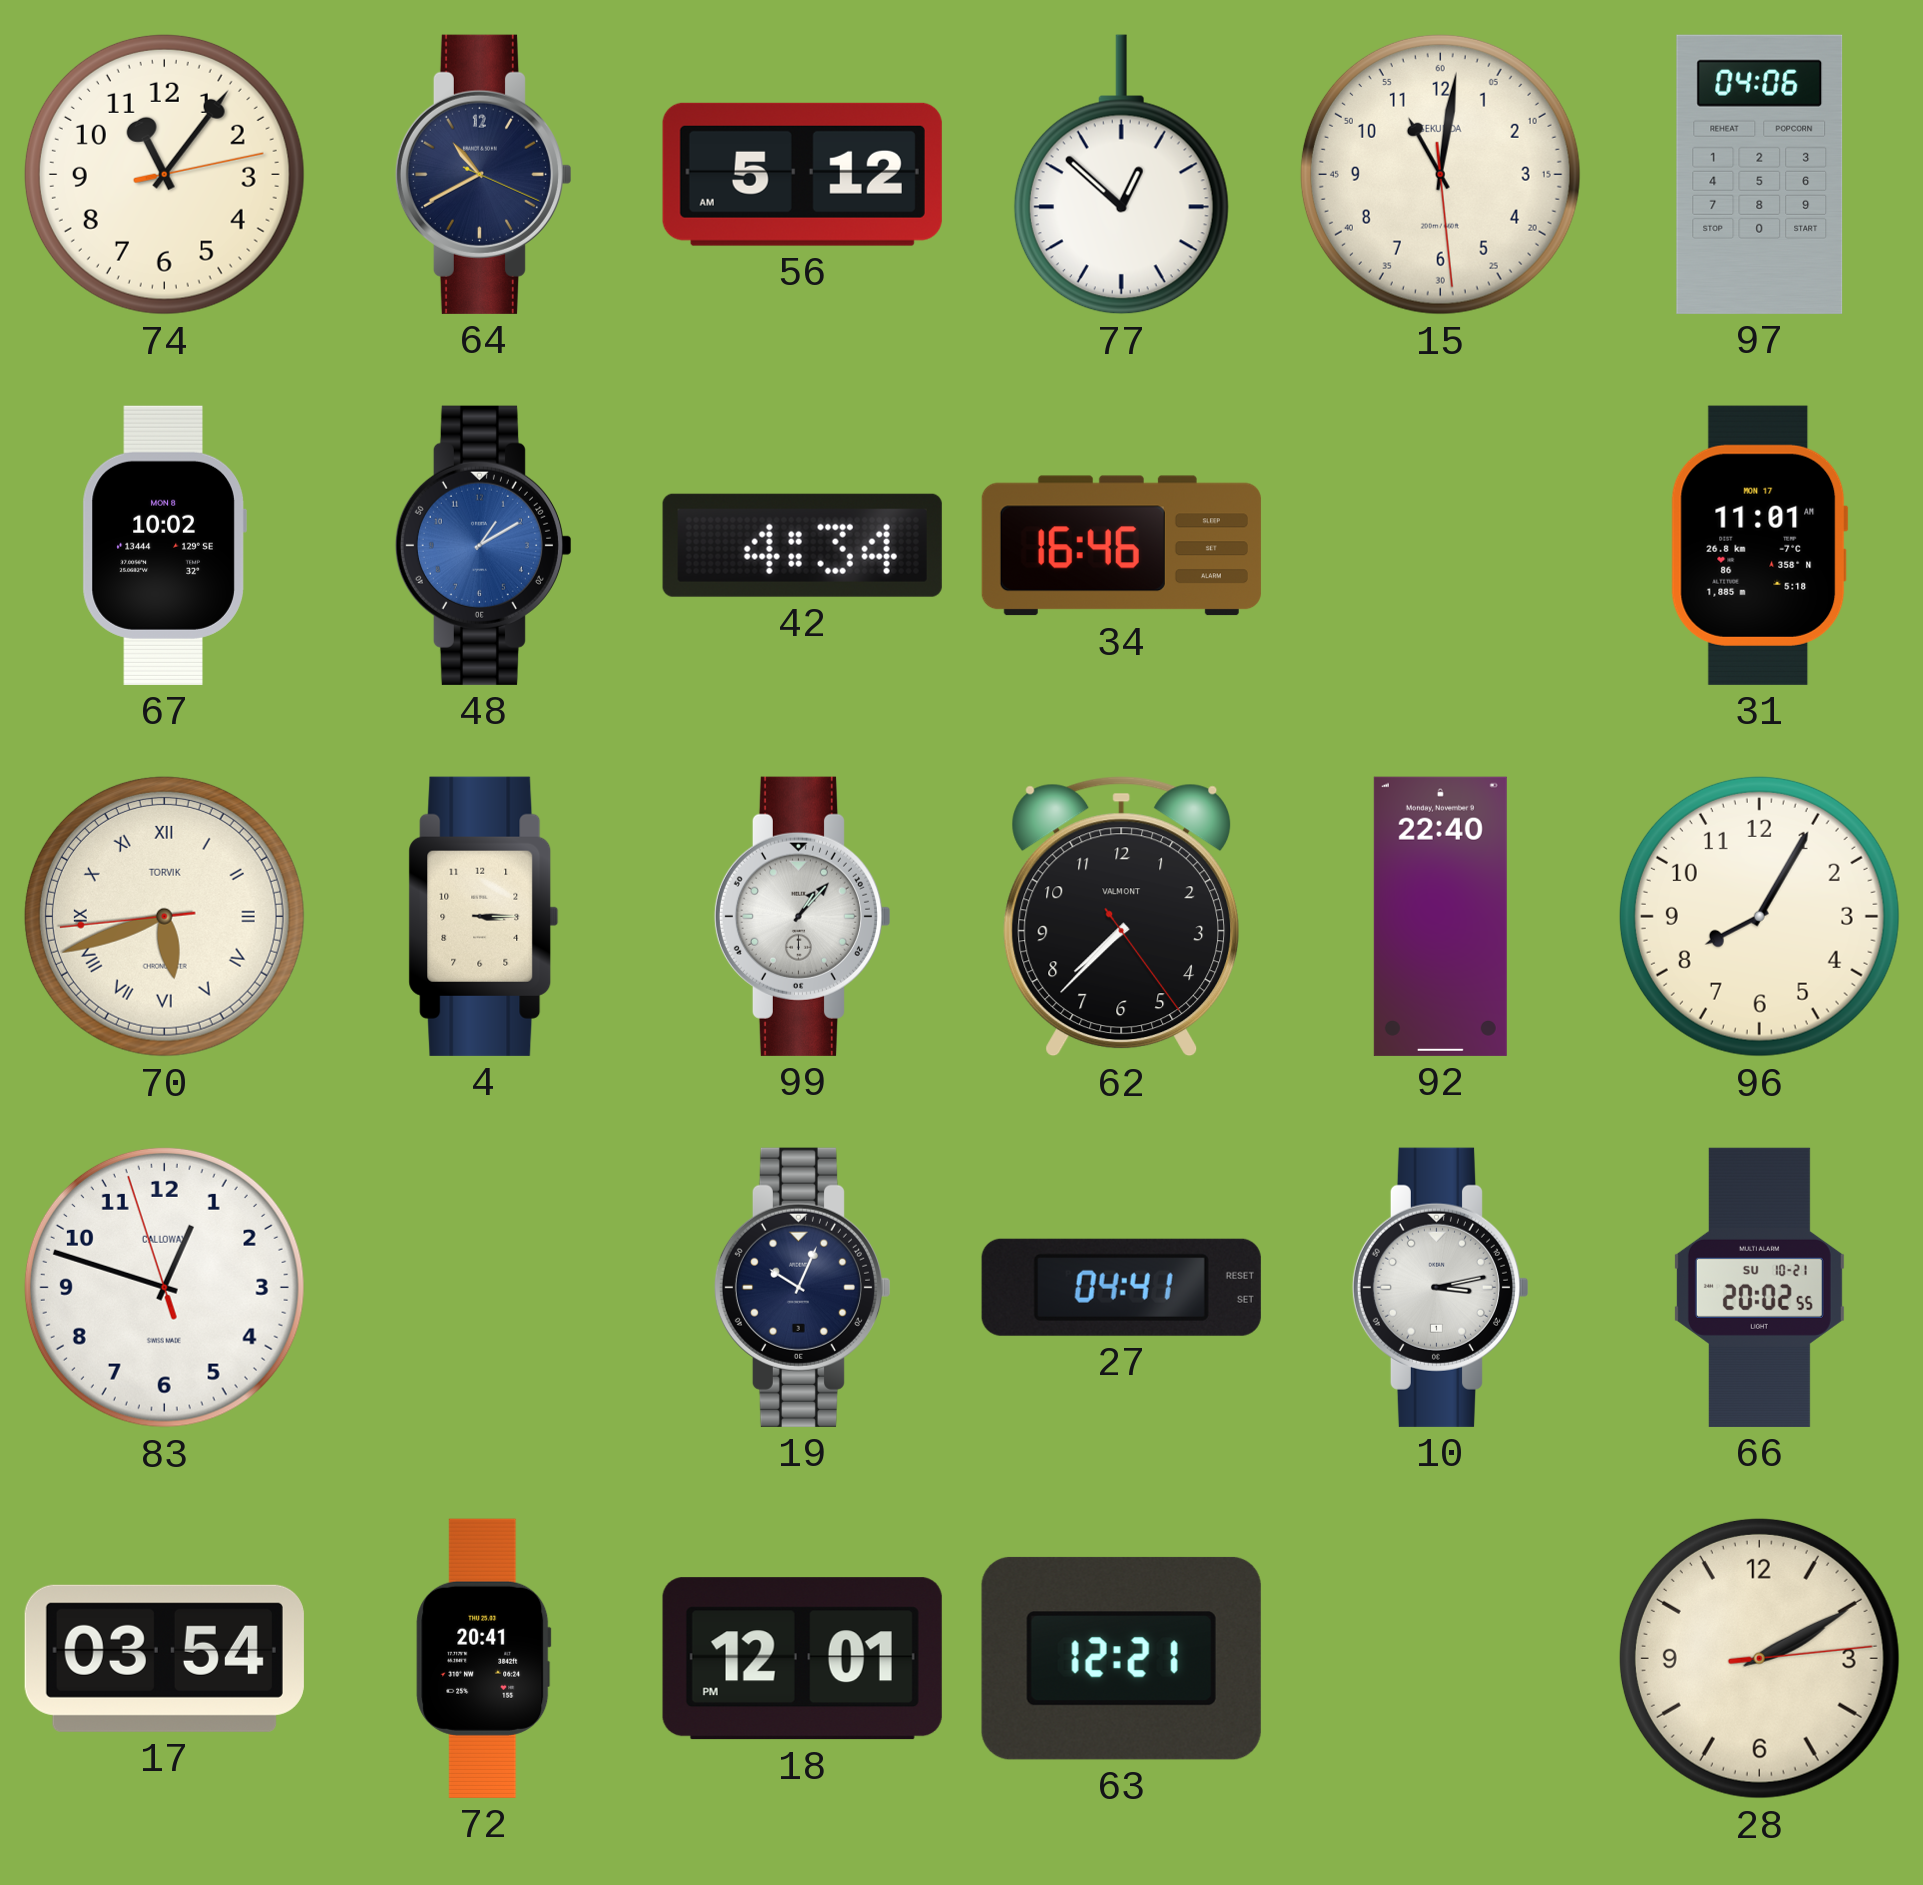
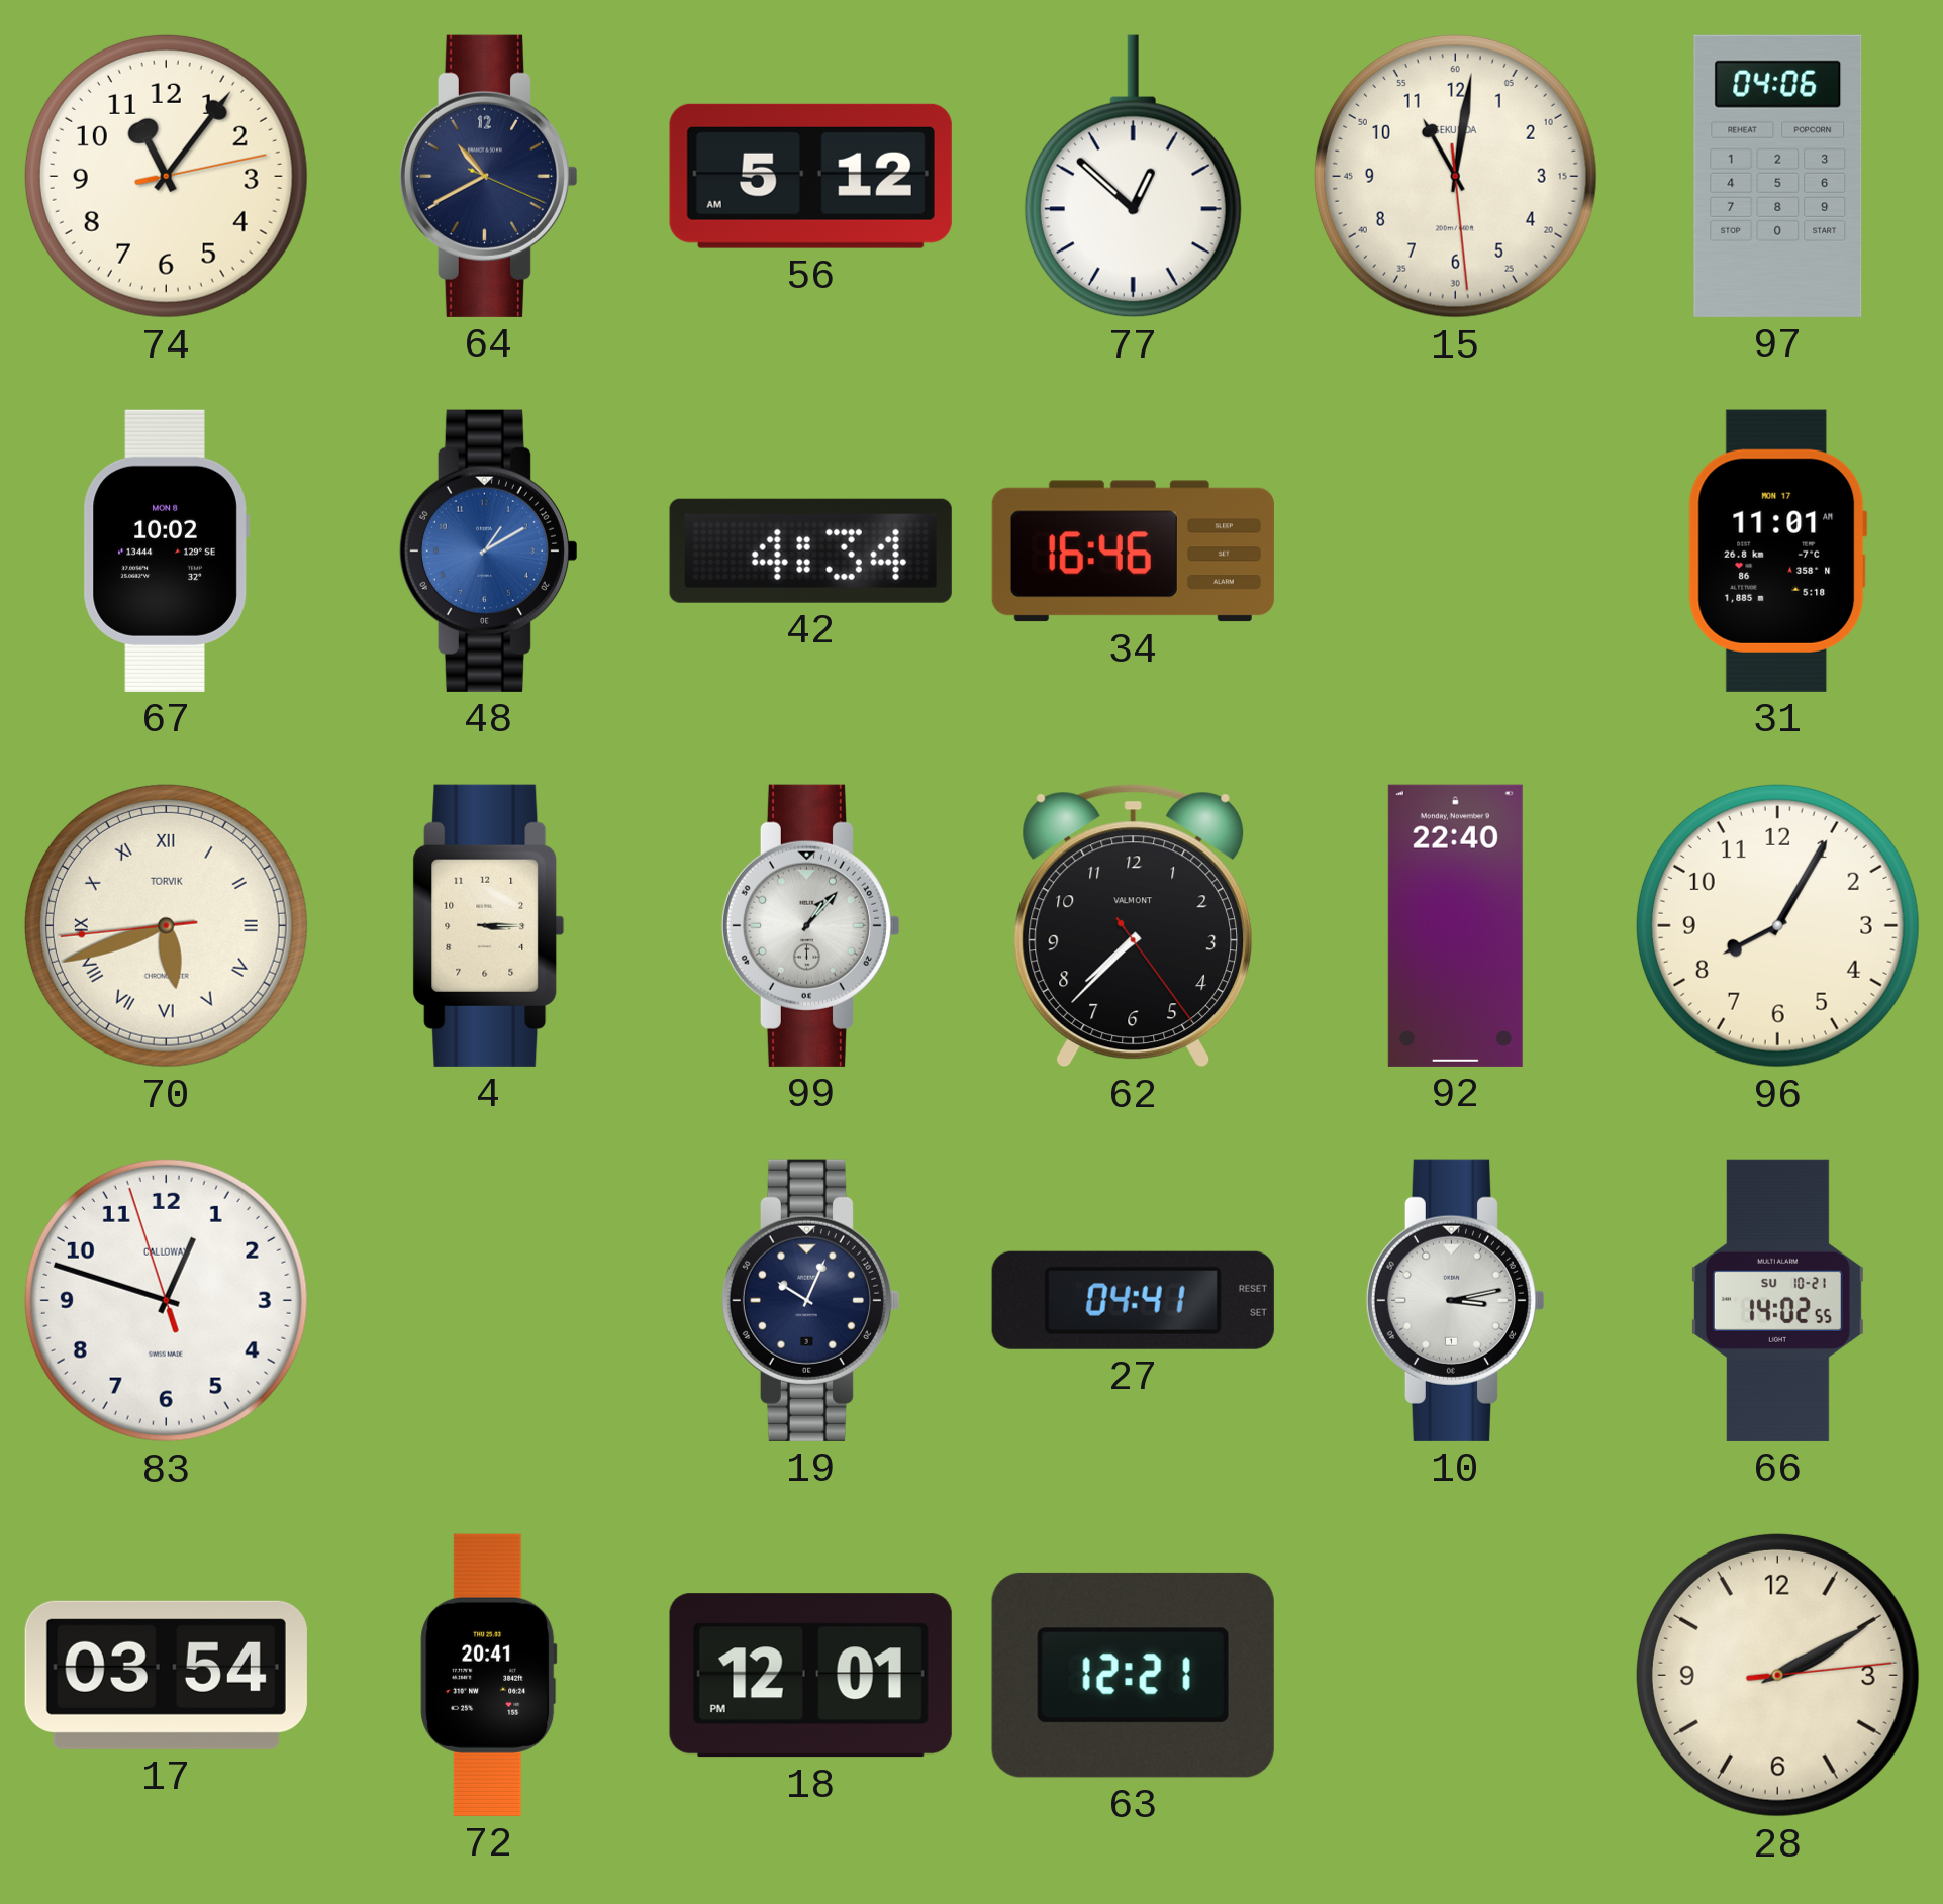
66: 20:02 -> 14:02
